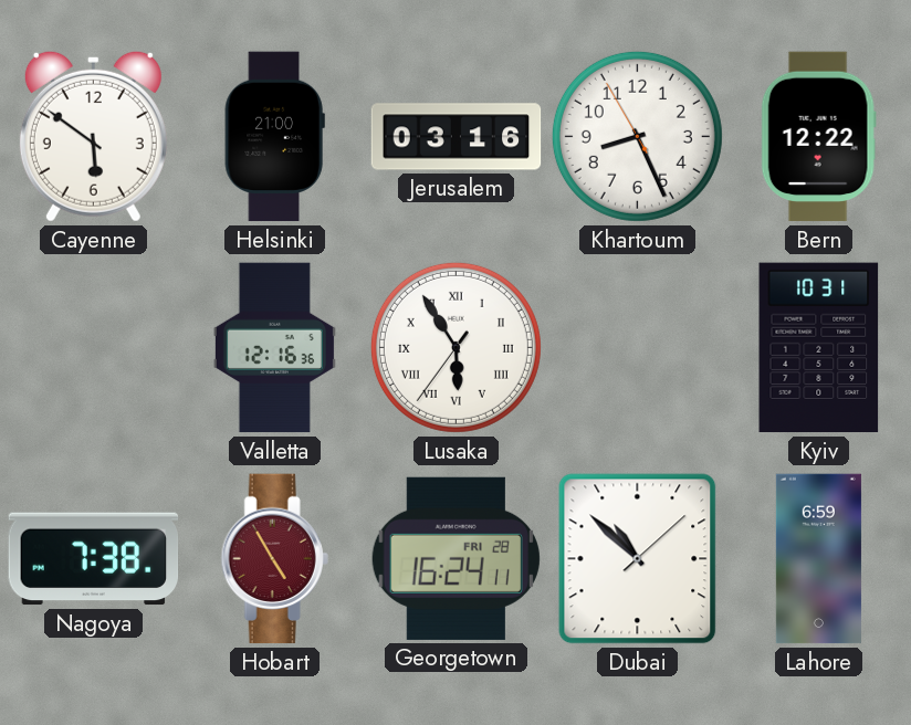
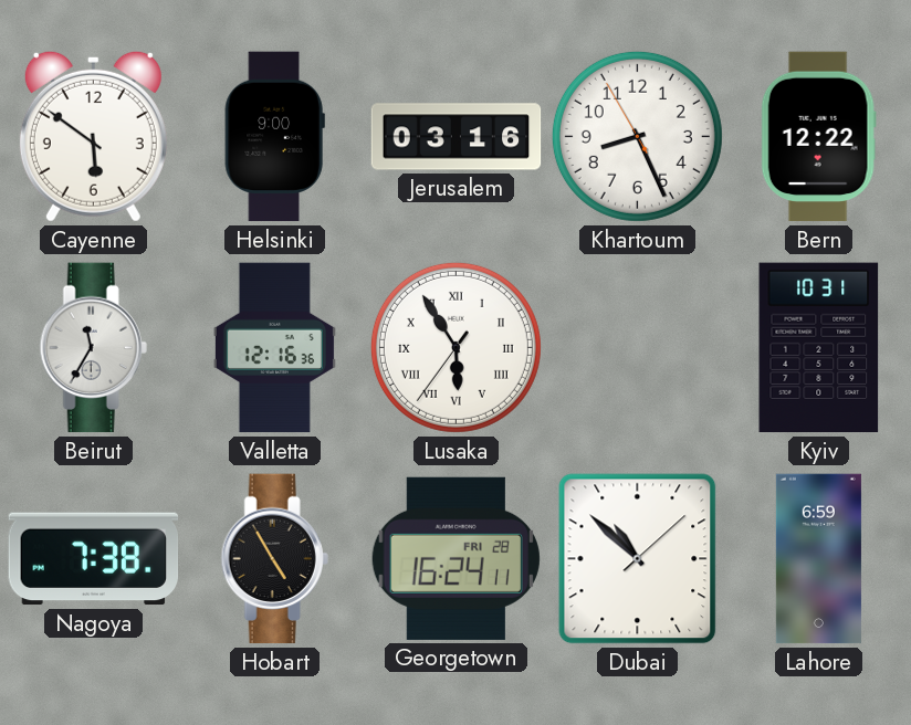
Helsinki: 21:00 -> 9:00
Beirut: none -> 11:35
Hobart dial: burgundy -> black
